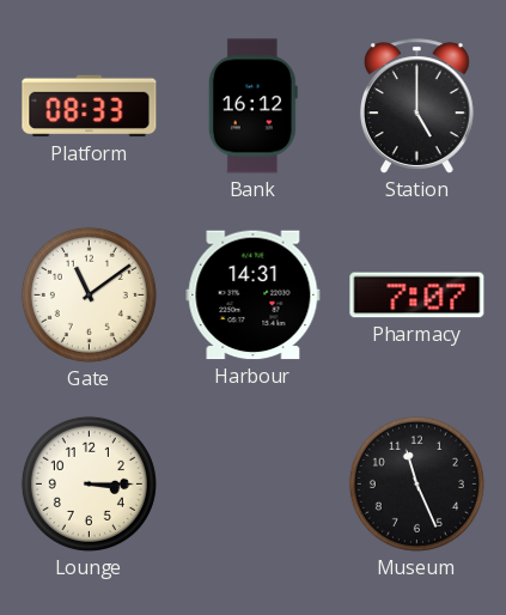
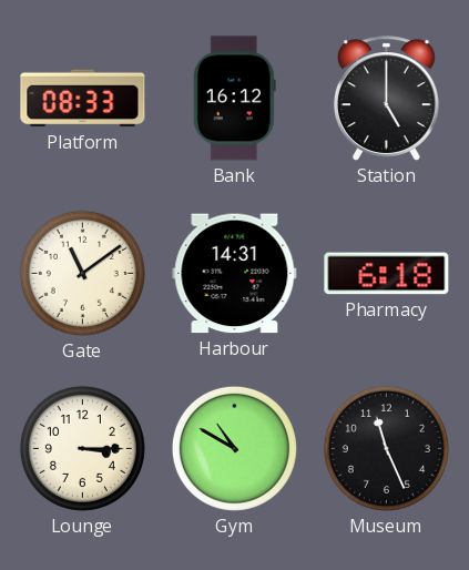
Pharmacy: 7:07 -> 6:18
Gym: none -> 10:50
